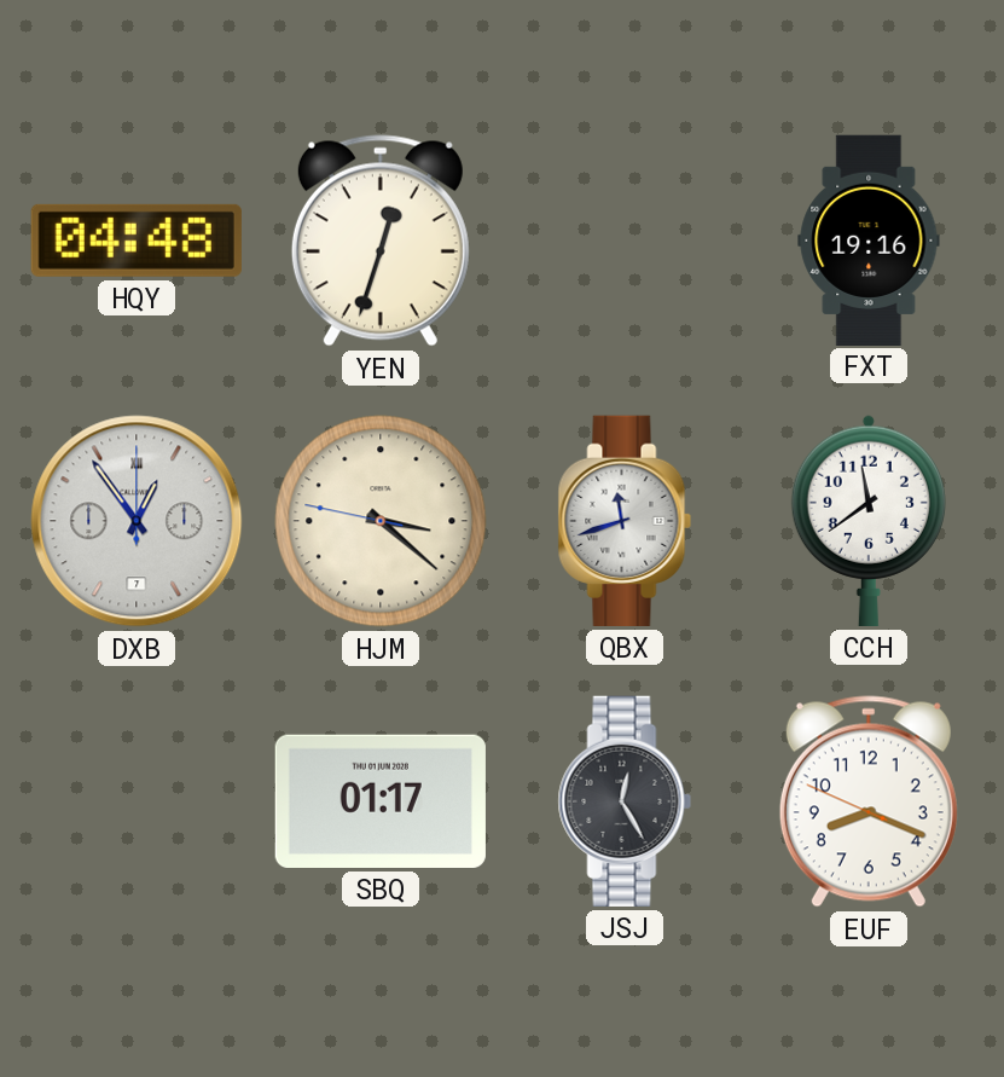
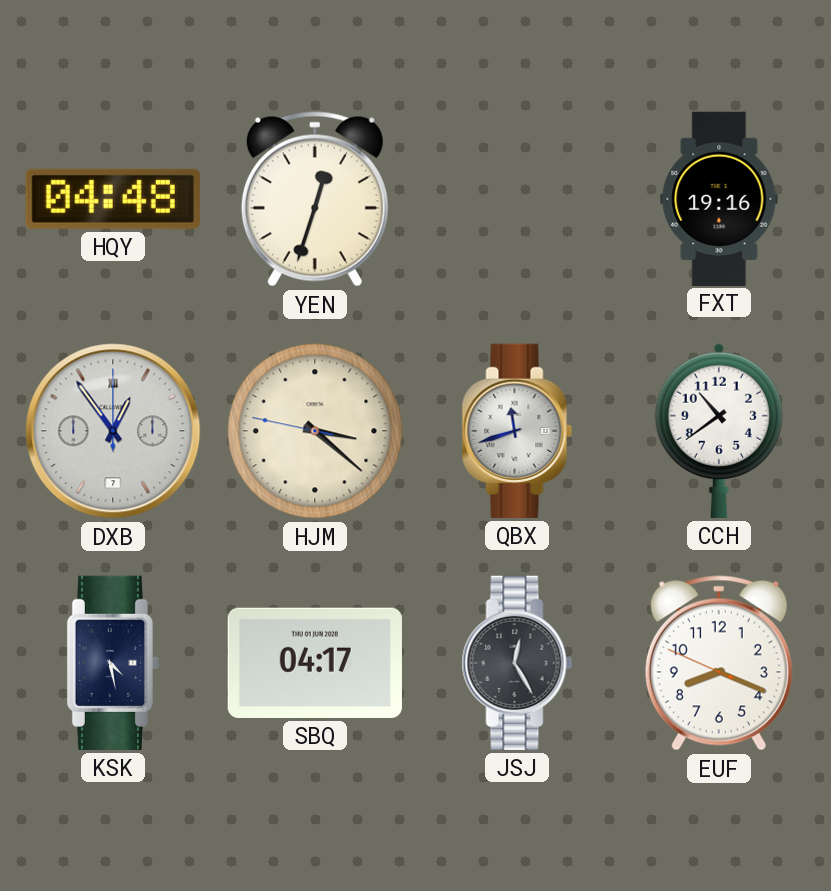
CCH: 11:39 -> 10:39
KSK: none -> 4:28
SBQ: 01:17 -> 04:17
